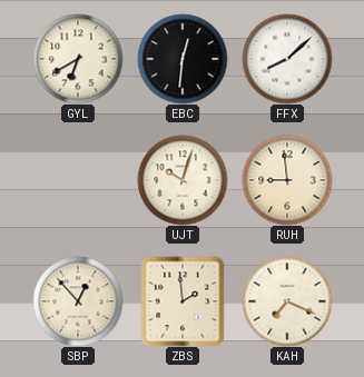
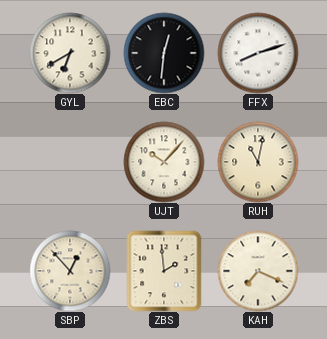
FFX: 8:08 -> 8:12
UJT: 10:03 -> 10:07
RUH: 8:59 -> 11:02
